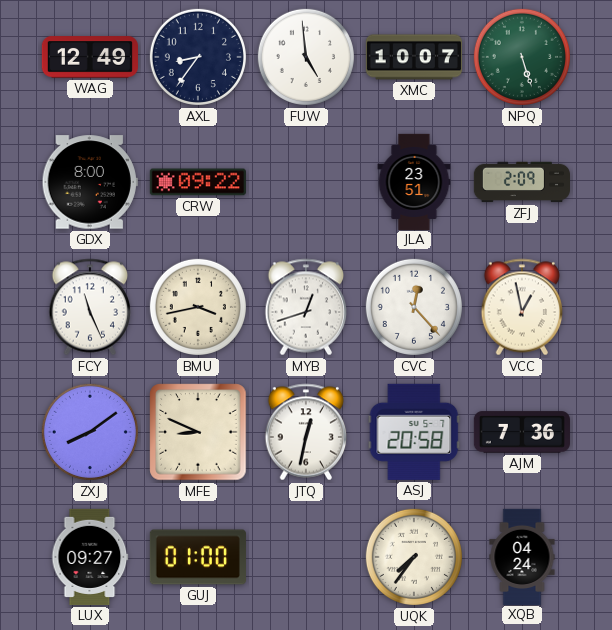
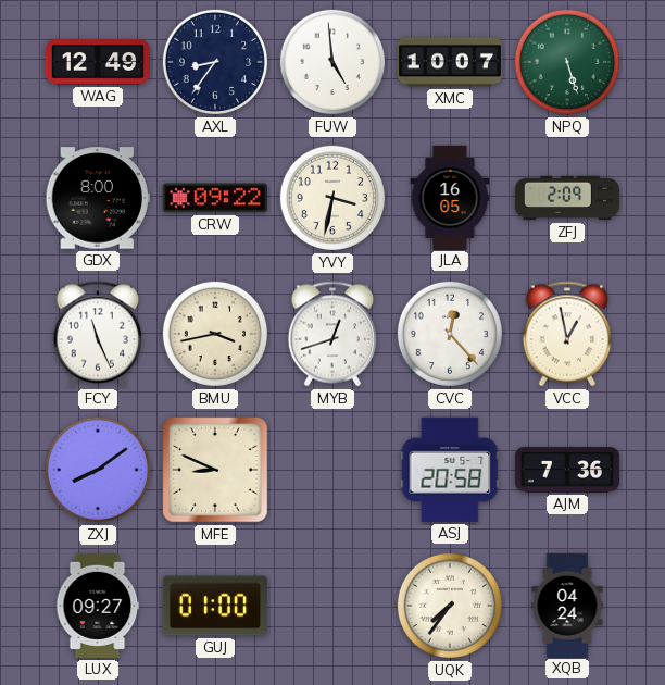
YVY: none -> 3:32
JLA: 23:51 -> 16:05
JTQ: 12:32 -> none
